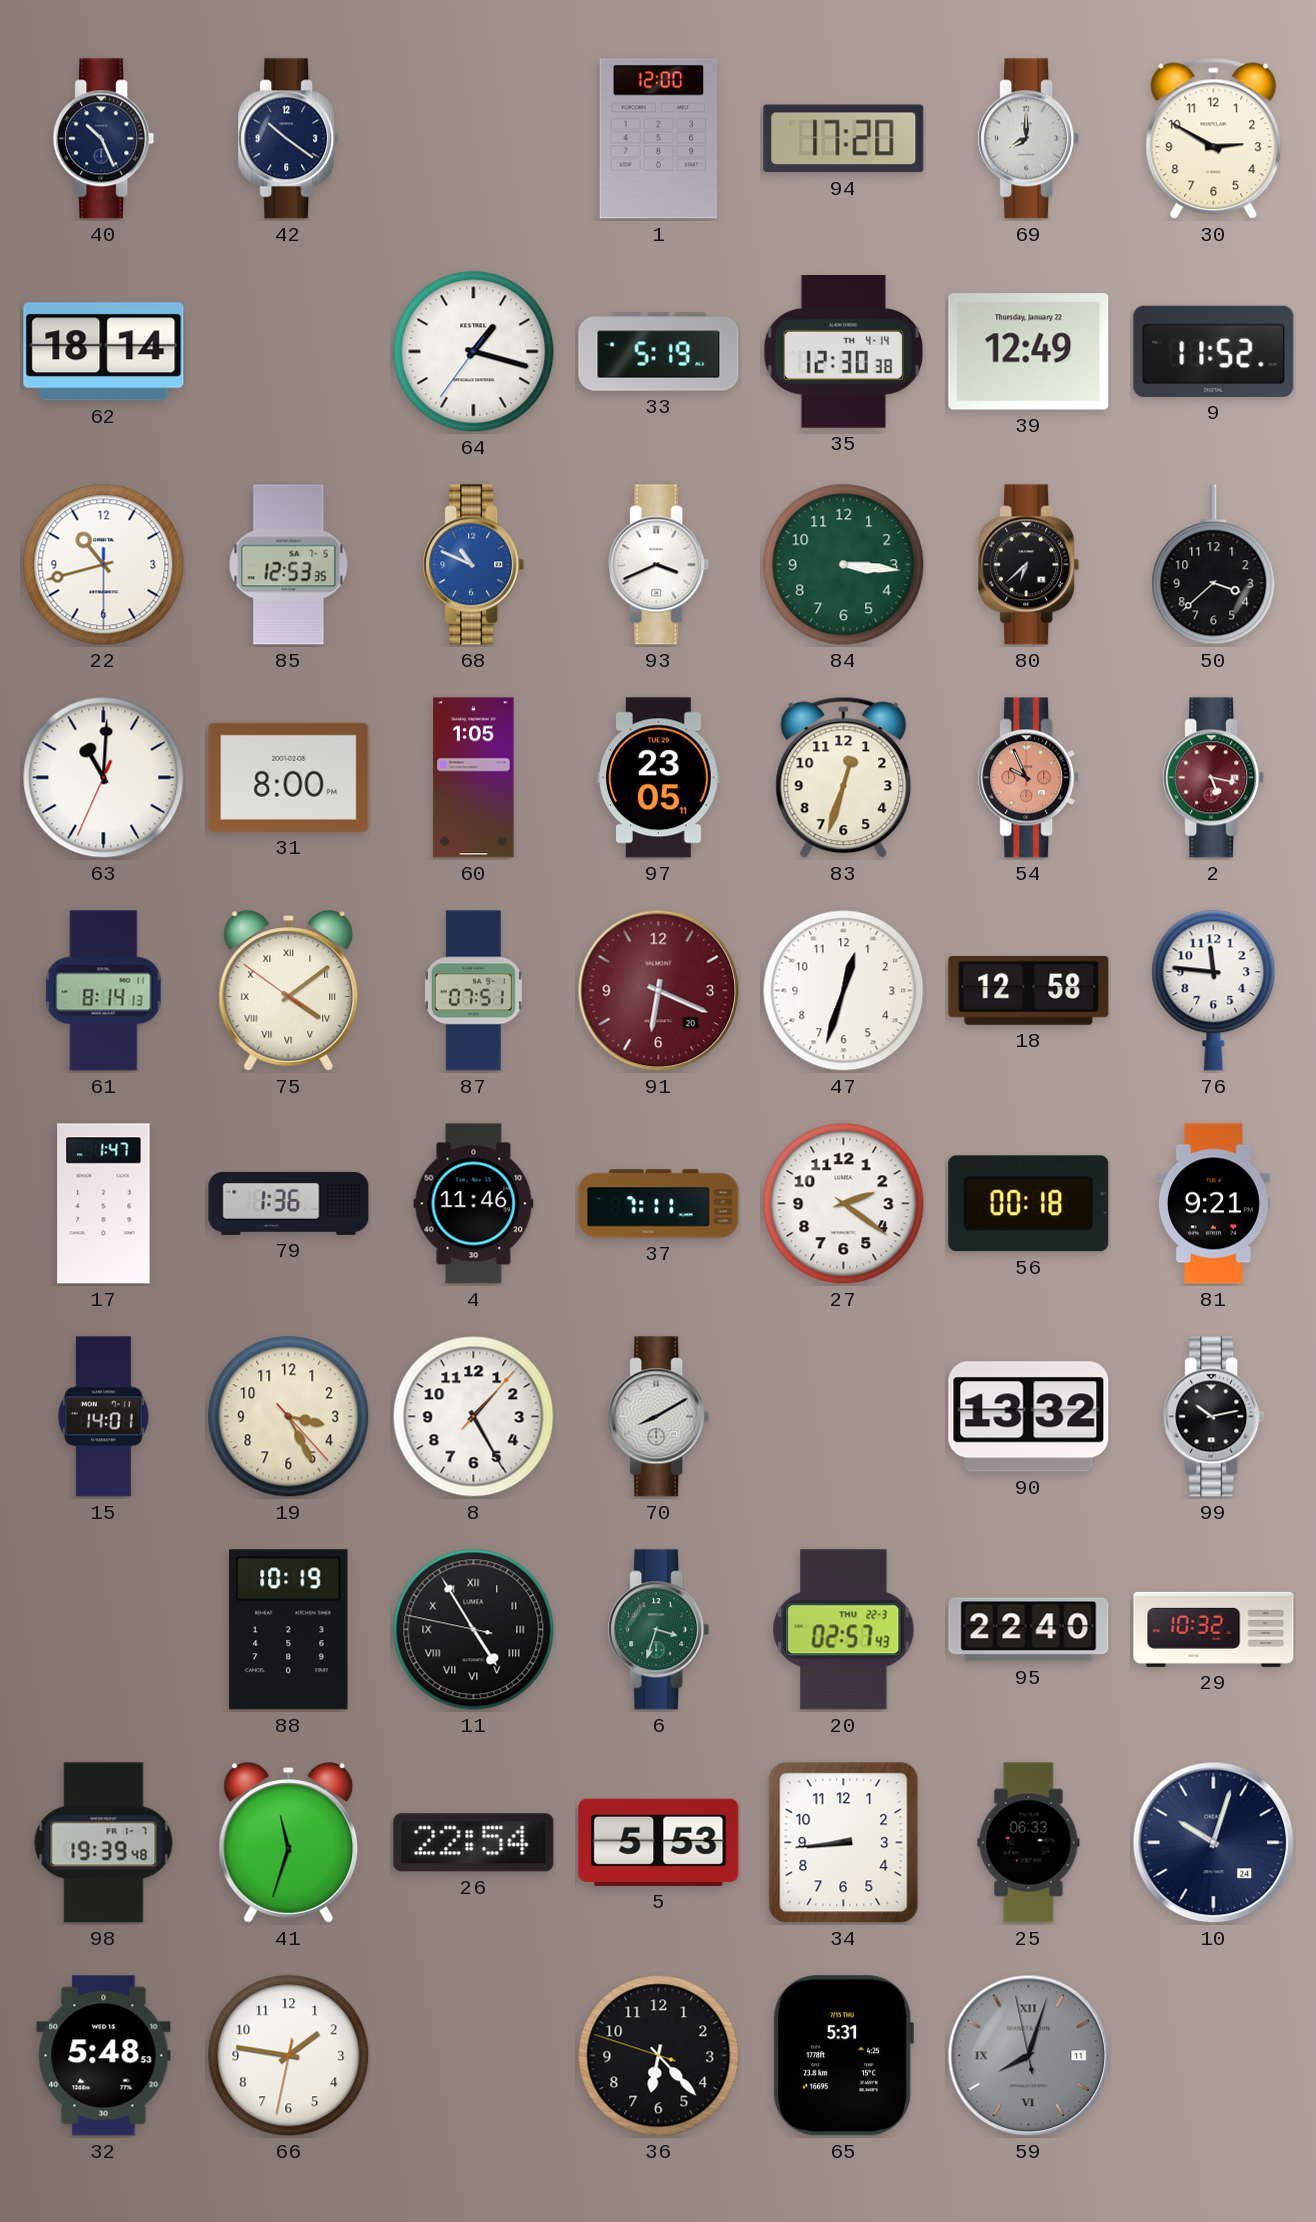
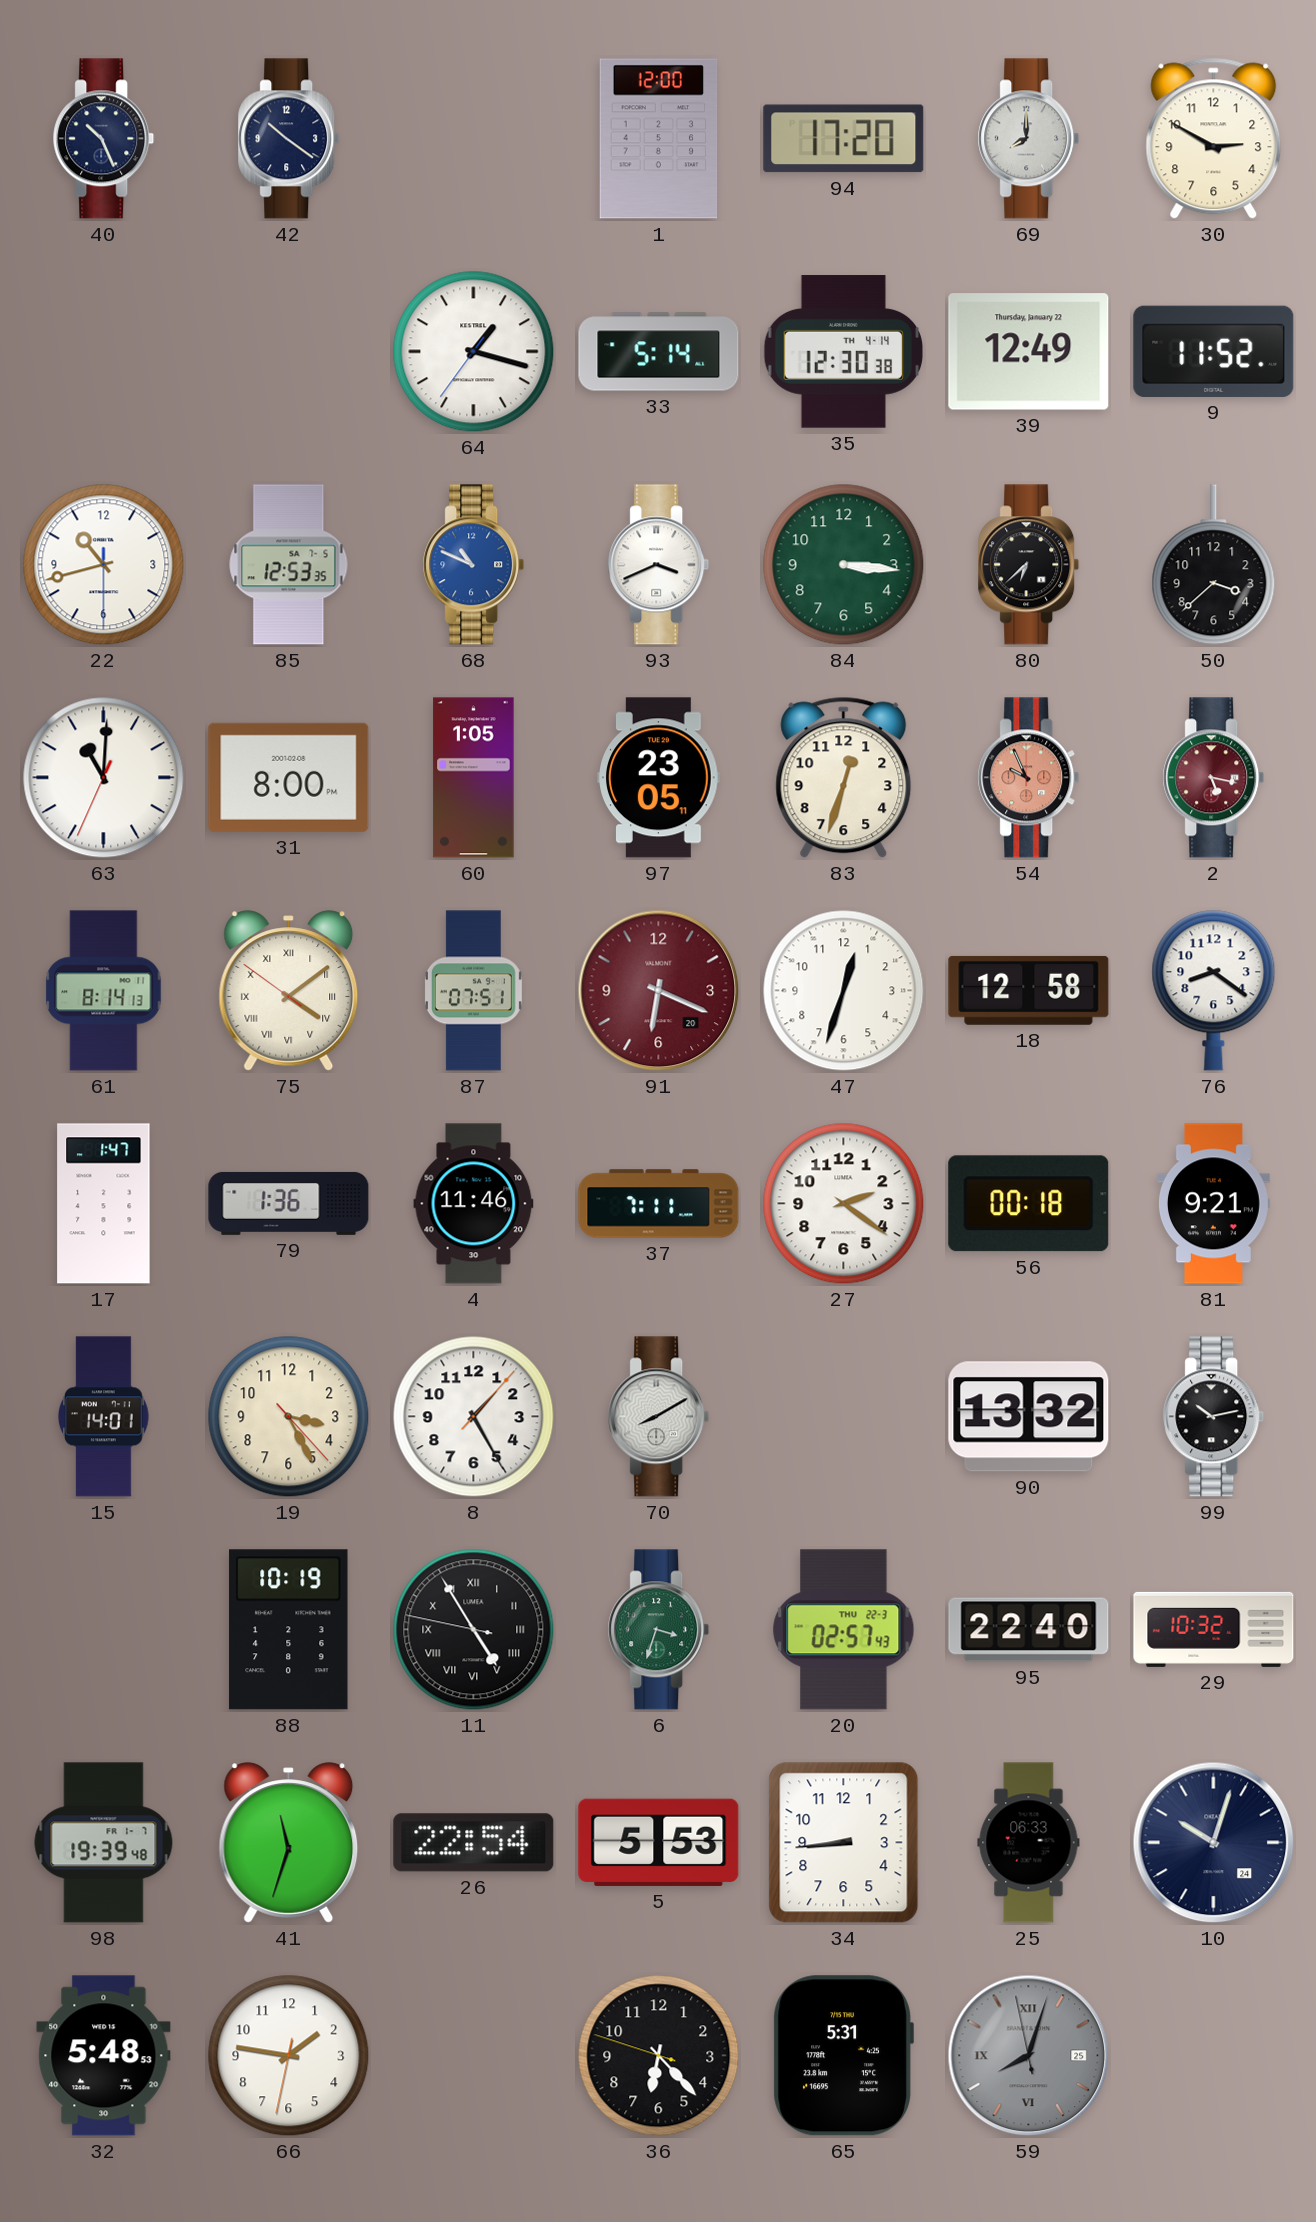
62: 18:14 -> none
33: 5:19 -> 5:14
76: 11:46 -> 8:21
59 date: 11 -> 25
